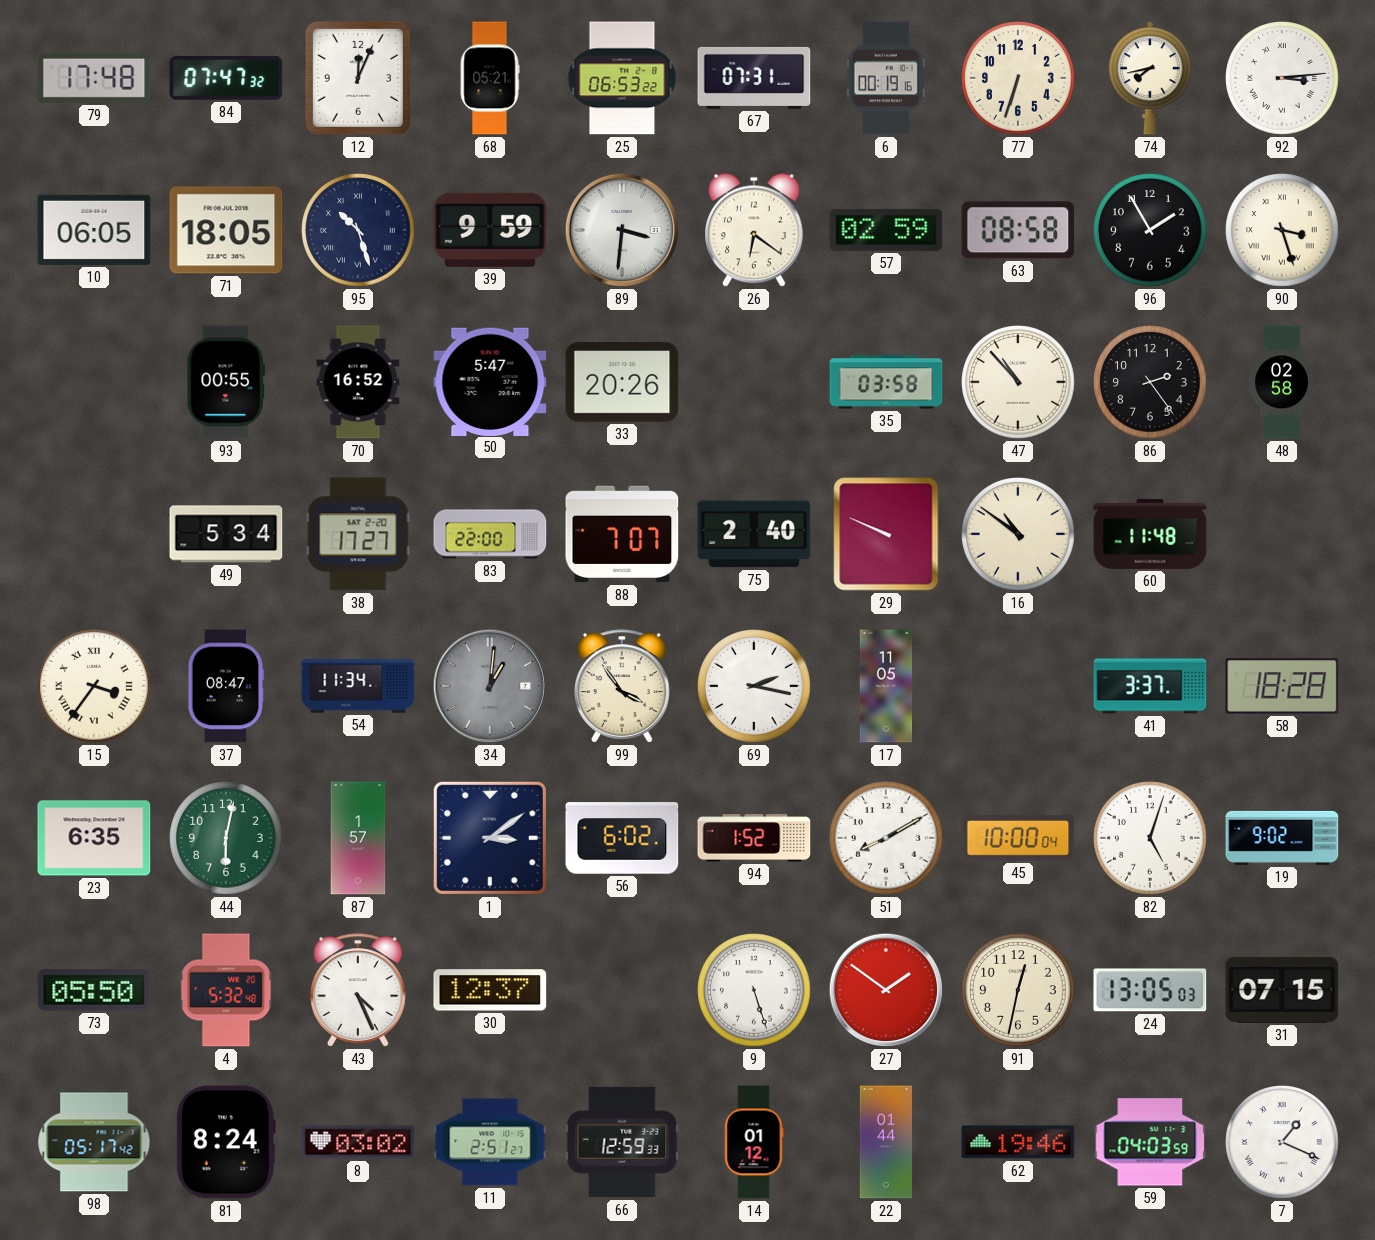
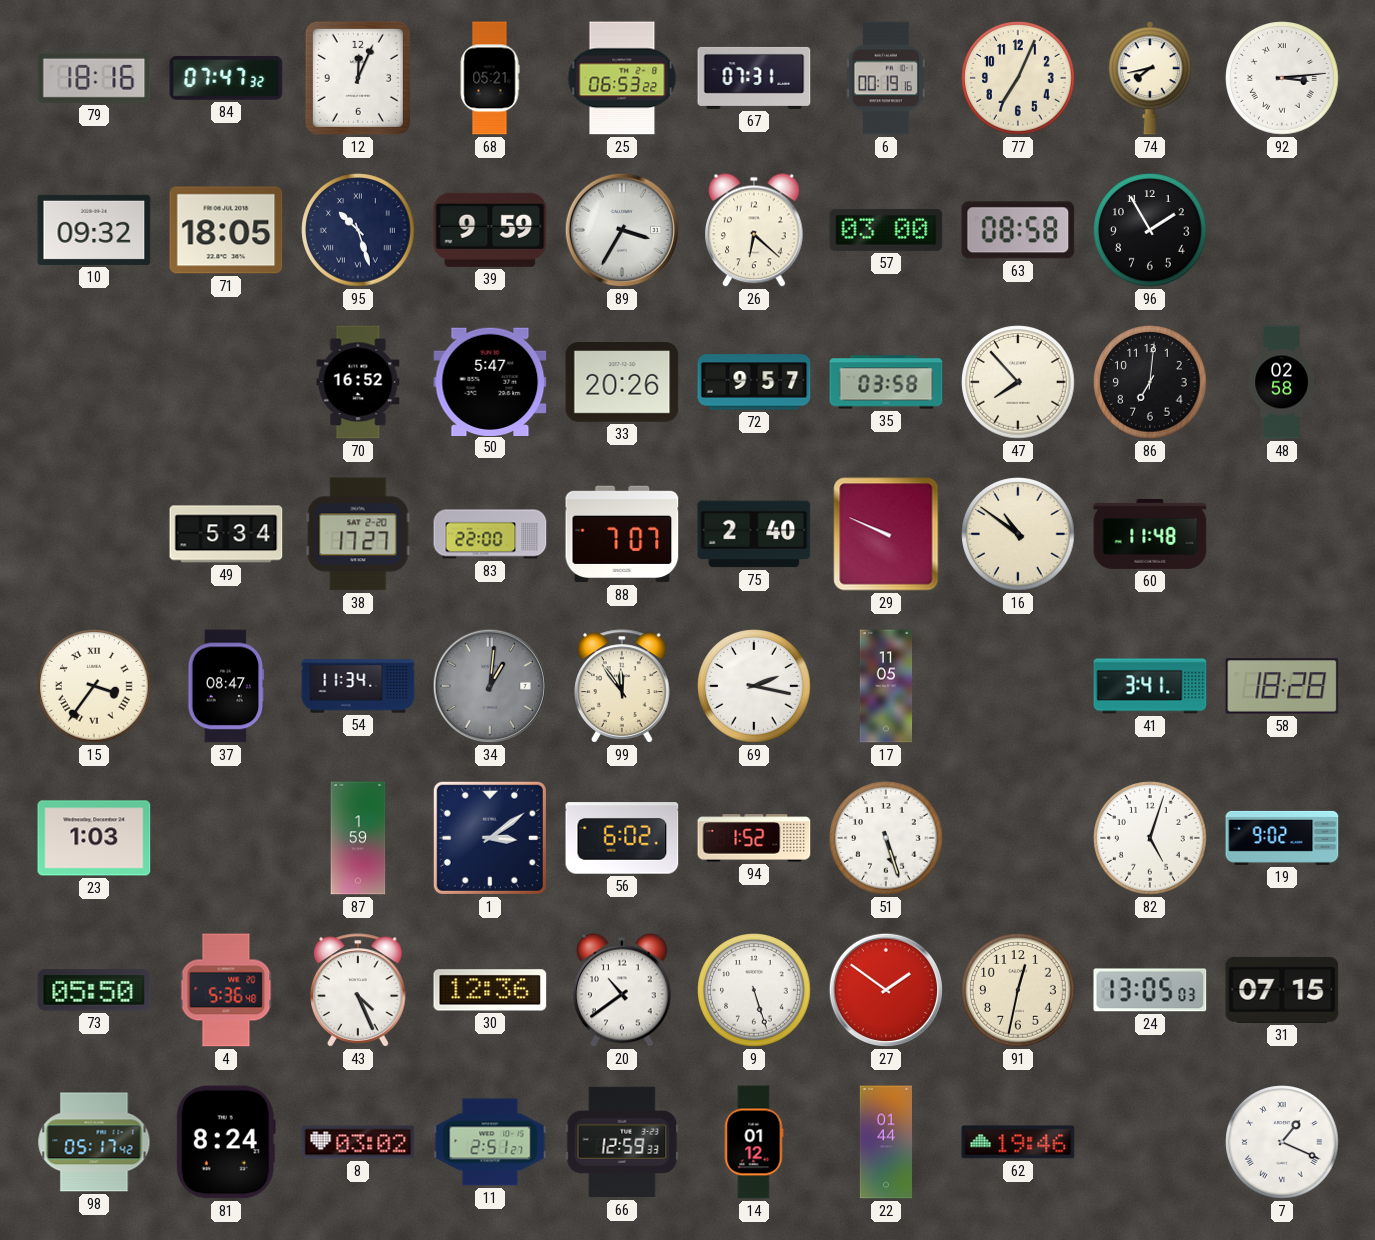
79: 17:48 -> 18:16
77: 6:33 -> 7:04
10: 06:05 -> 09:32
89: 3:31 -> 3:35
26: 6:21 -> 6:22
57: 02:59 -> 03:00
90: 3:27 -> none
93: 00:55 -> none
72: none -> 9:57
47: 10:53 -> 7:53
86: 2:24 -> 7:01
99: 3:54 -> 11:54
41: 3:37 -> 3:41
23: 6:35 -> 1:03
44: 6:02 -> none
87: 1:57 -> 1:59
51: 8:10 -> 5:27
45: 10:00 -> none
4: 5:32 -> 5:36
30: 12:37 -> 12:36
20: none -> 10:39
59: 04:03 -> none
